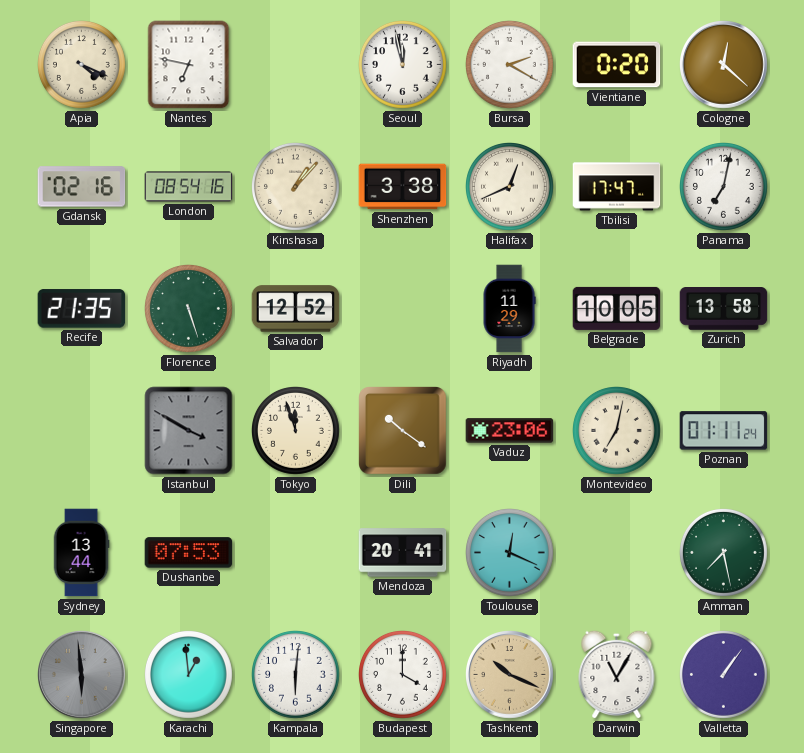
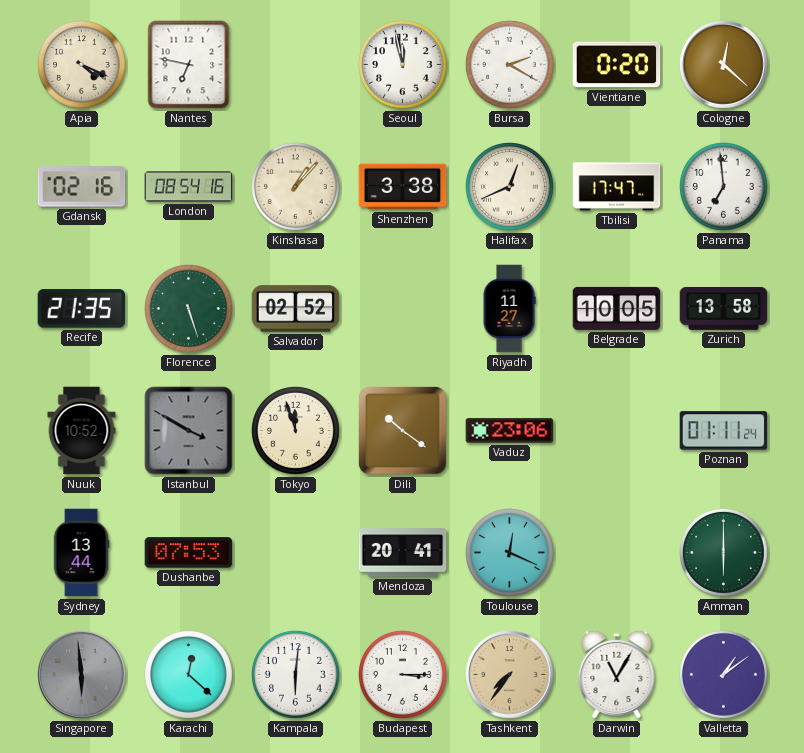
Panama: 7:02 -> 6:59
Salvador: 12:52 -> 02:52
Riyadh: 11:29 -> 11:27
Nuuk: none -> 10:52
Montevideo: 7:02 -> none
Amman: 7:28 -> 6:00
Karachi: 12:59 -> 12:22
Budapest: 4:00 -> 3:15
Tashkent: 10:19 -> 7:36
Valletta: 1:06 -> 1:09
